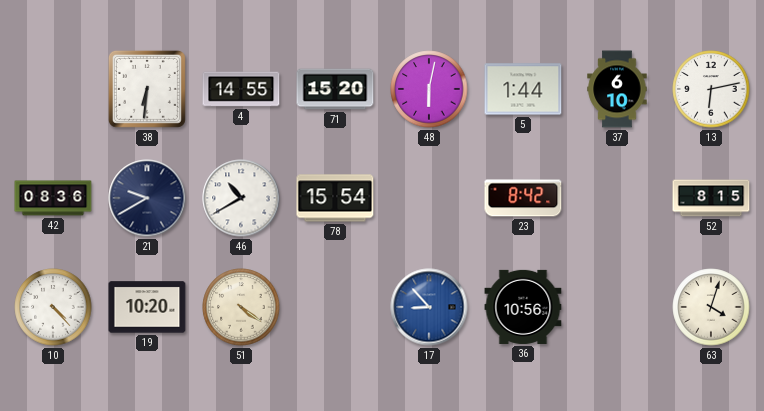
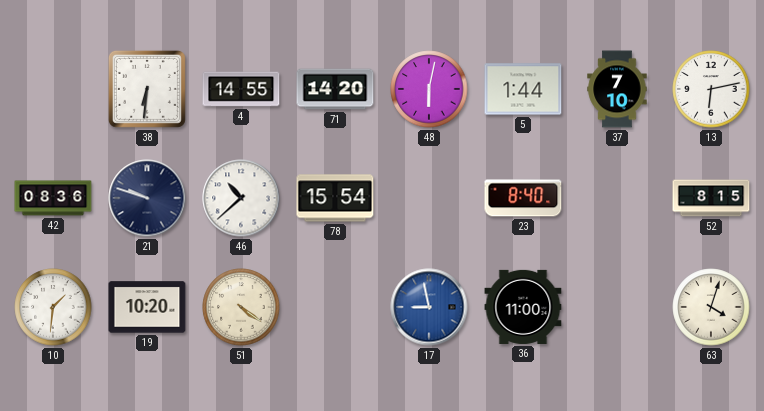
71: 15:20 -> 14:20
37: 6:10 -> 7:10
21: 9:40 -> 9:48
46: 10:40 -> 10:38
23: 8:42 -> 8:40
10: 4:23 -> 1:31
17: 8:53 -> 8:58
36: 10:56 -> 11:00
